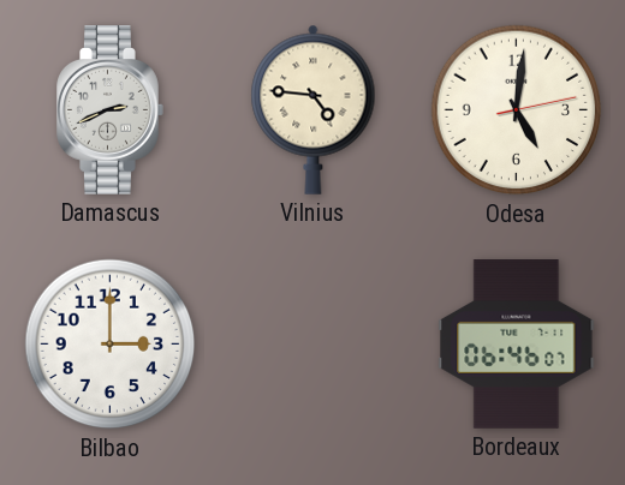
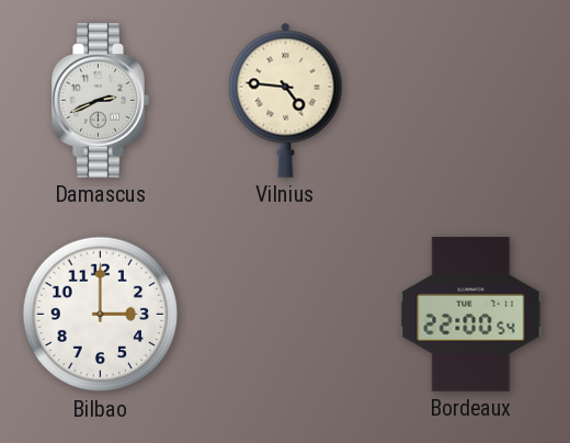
Odesa: 5:01 -> none
Bordeaux: 06:46 -> 22:00
